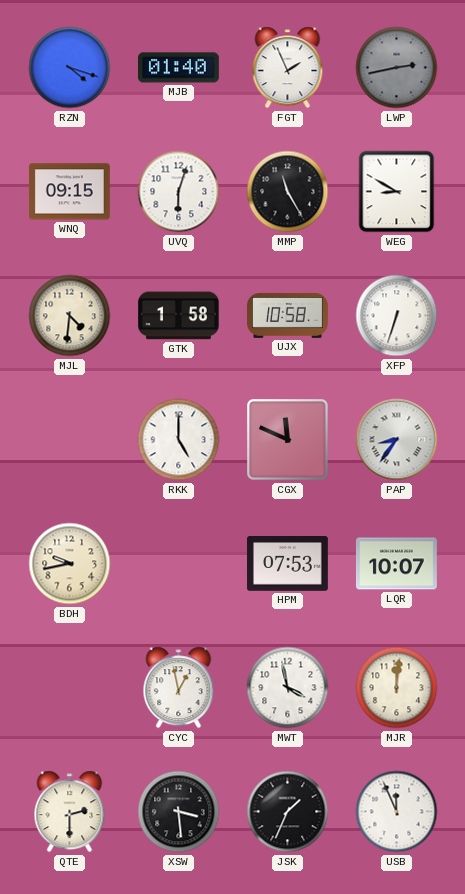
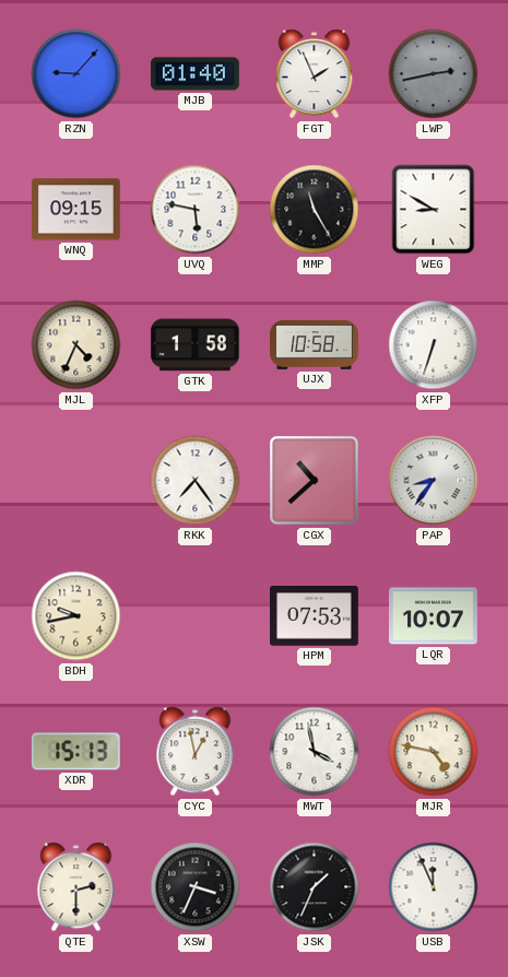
RZN: 4:18 -> 9:07
UVQ: 6:03 -> 5:47
MJL: 4:31 -> 4:34
RKK: 5:00 -> 7:24
CGX: 11:49 -> 10:38
XDR: none -> 15:13
MJR: 12:01 -> 4:47
XSW: 3:29 -> 3:34
